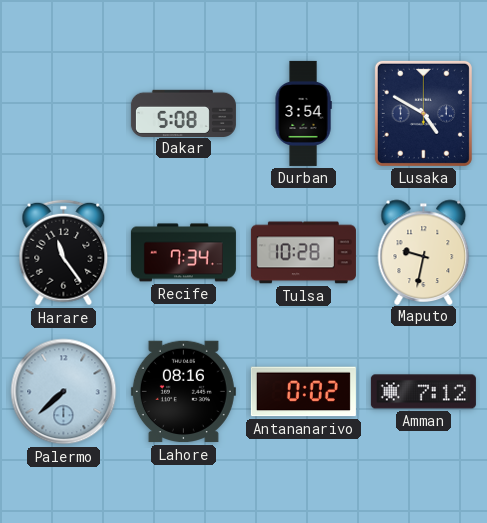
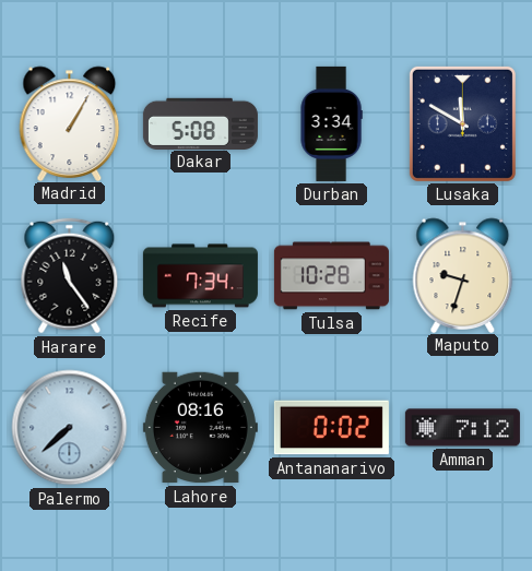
Madrid: none -> 1:05
Durban: 3:54 -> 3:34
Lusaka: 4:50 -> 11:50
Maputo: 9:32 -> 9:33
